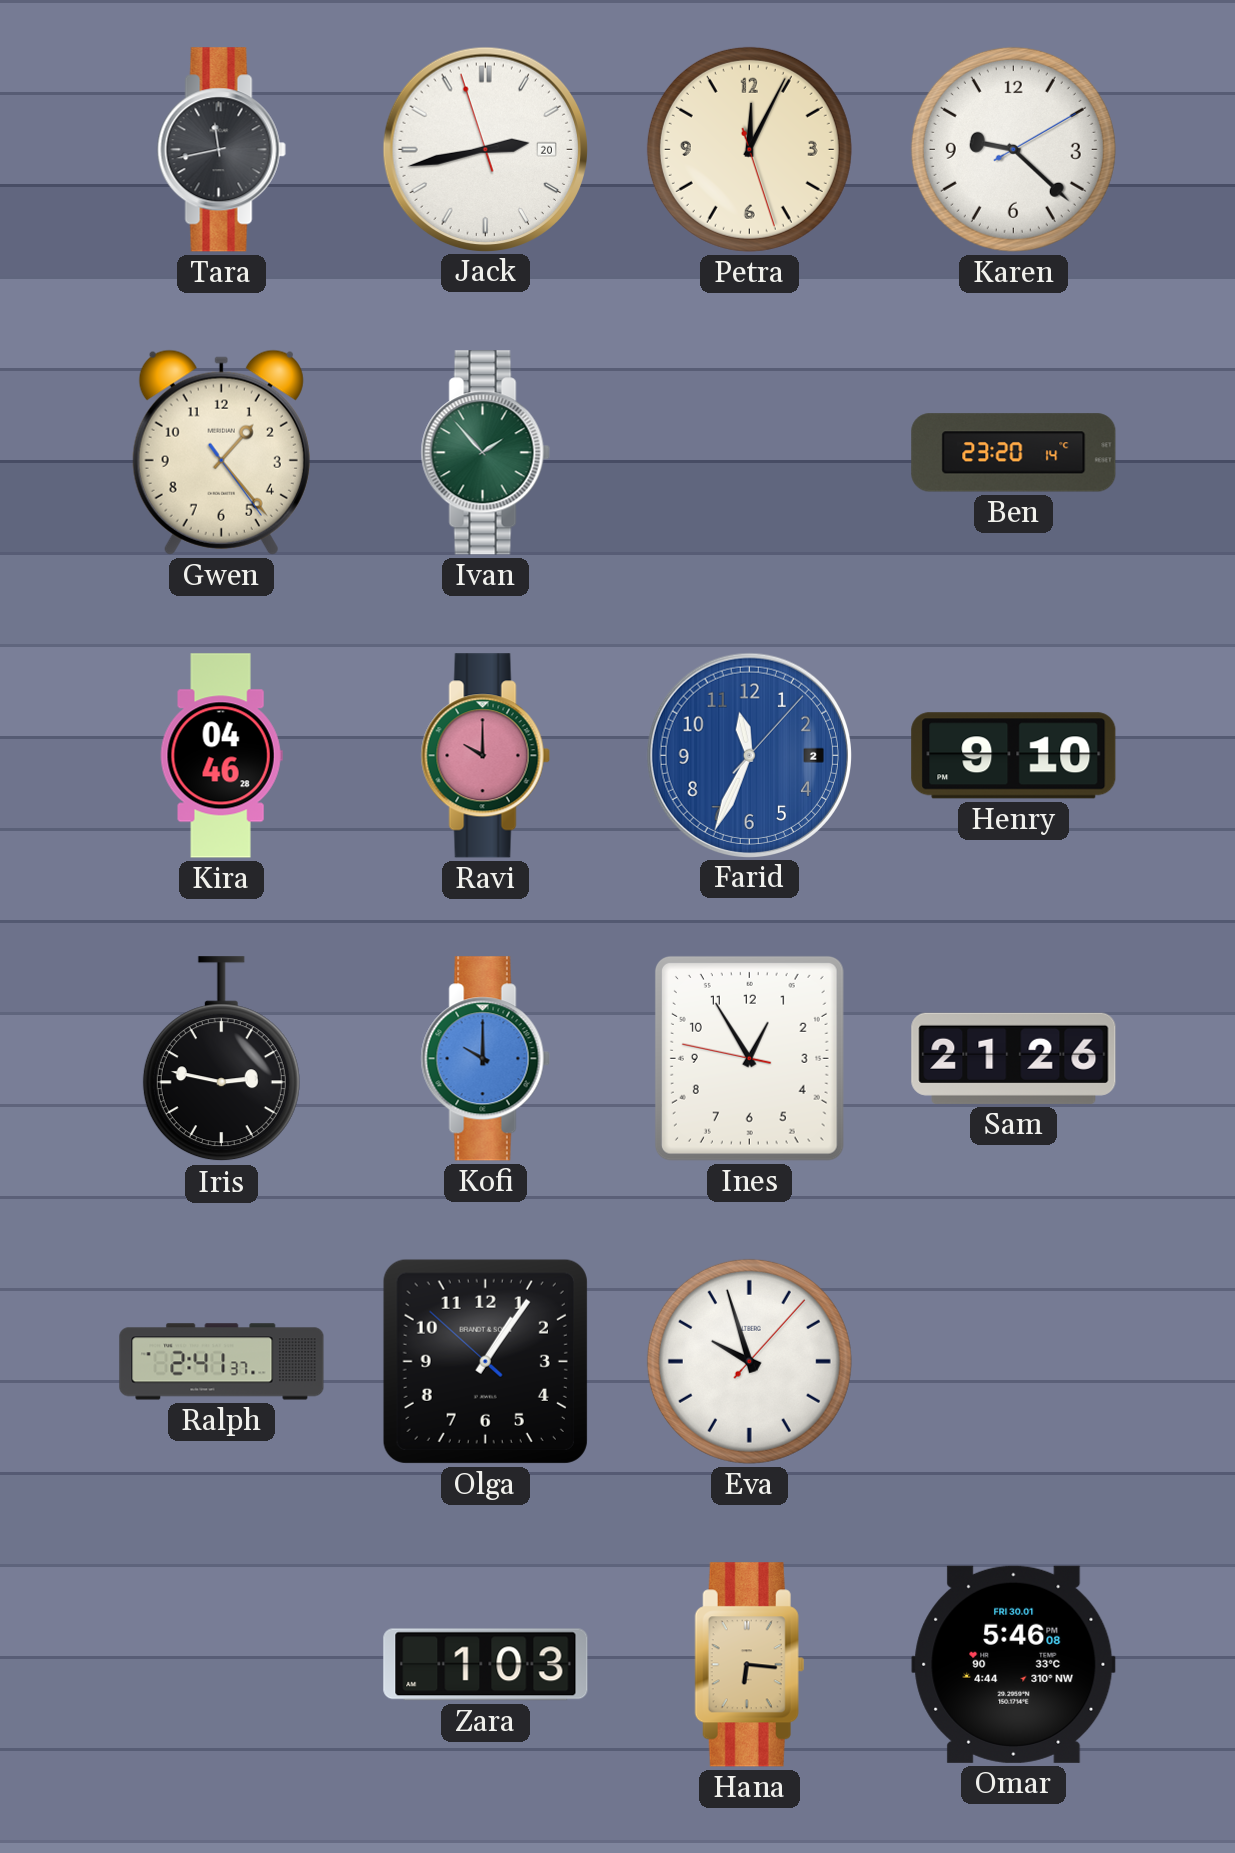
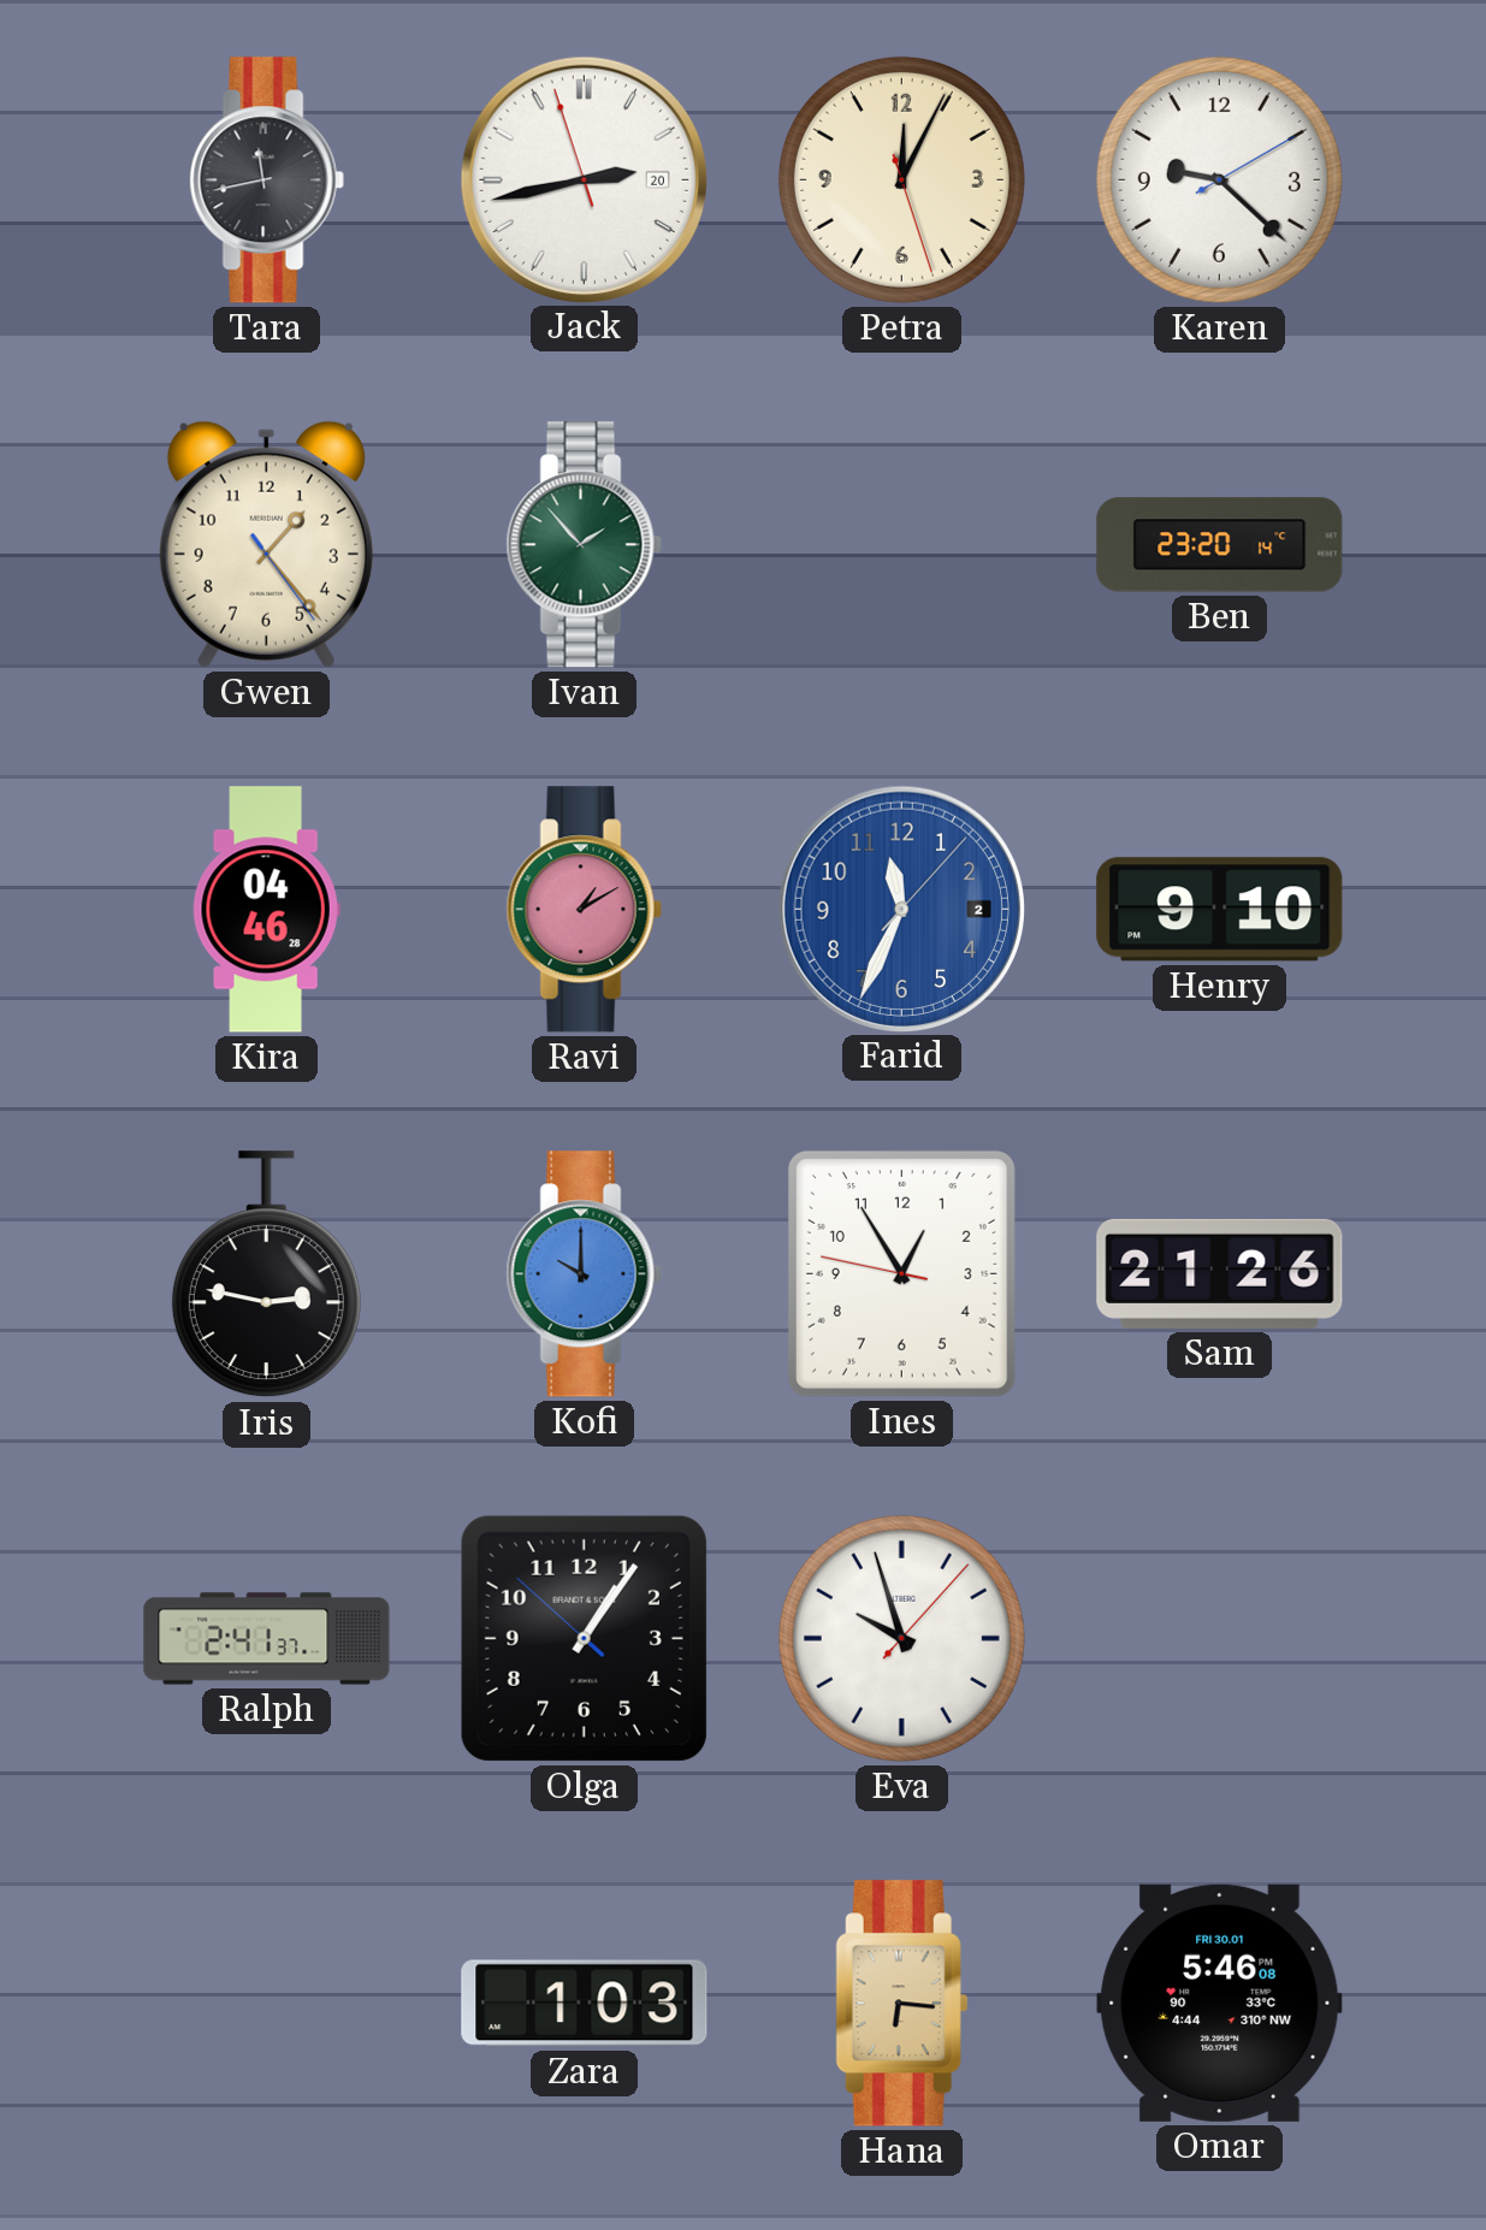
Ravi: 10:00 -> 1:10
